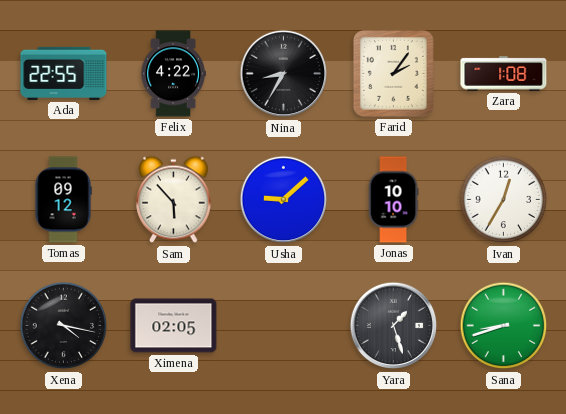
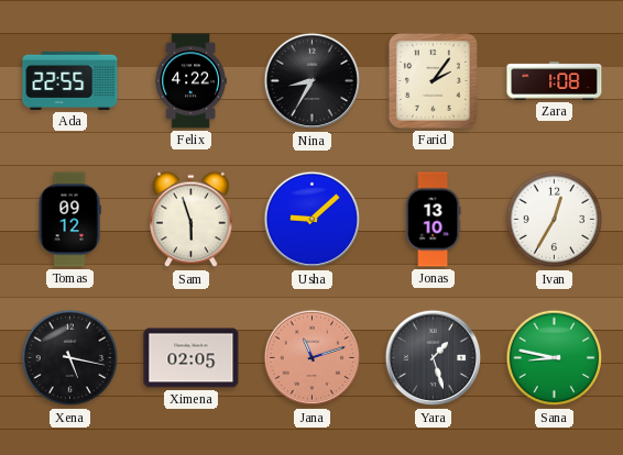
Sam: 5:53 -> 5:57
Jonas: 10:10 -> 13:10
Xena: 4:17 -> 5:17
Jana: none -> 11:12
Sana: 8:42 -> 8:47
